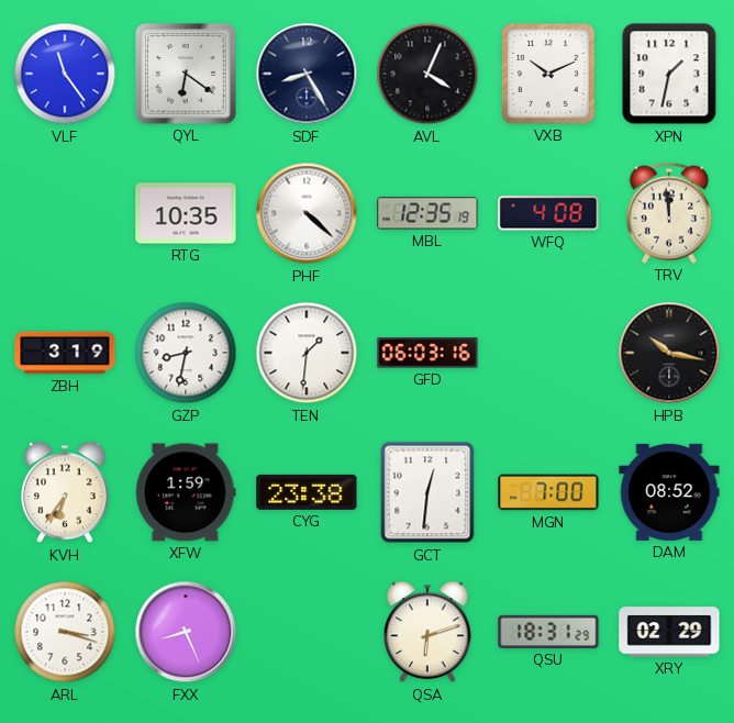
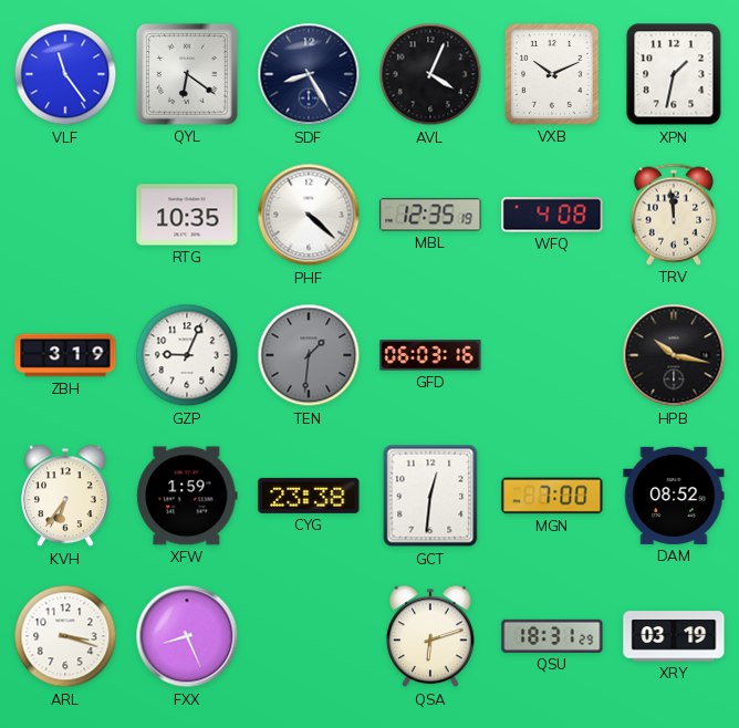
GZP: 8:32 -> 9:04
TEN dial: white -> grey
XRY: 02:29 -> 03:19
